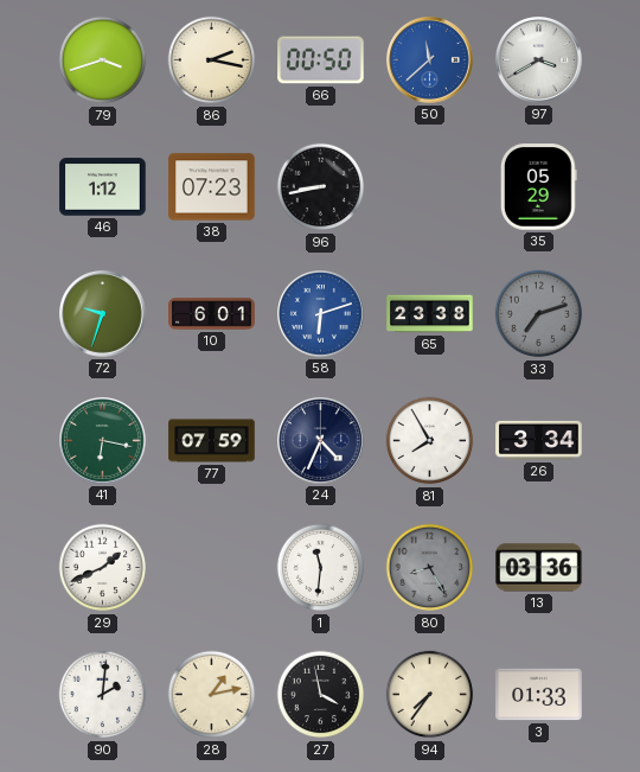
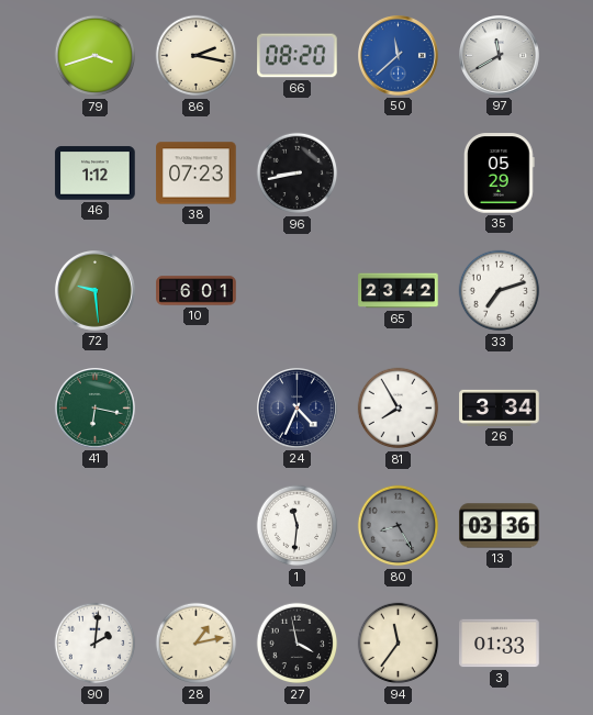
66: 00:50 -> 08:20
97: 3:40 -> 11:40
72: 9:33 -> 9:29
58: 6:12 -> none
65: 23:38 -> 23:42
33 dial: grey -> white
77: 07:59 -> none
29: 1:41 -> none
94: 7:36 -> 11:36
